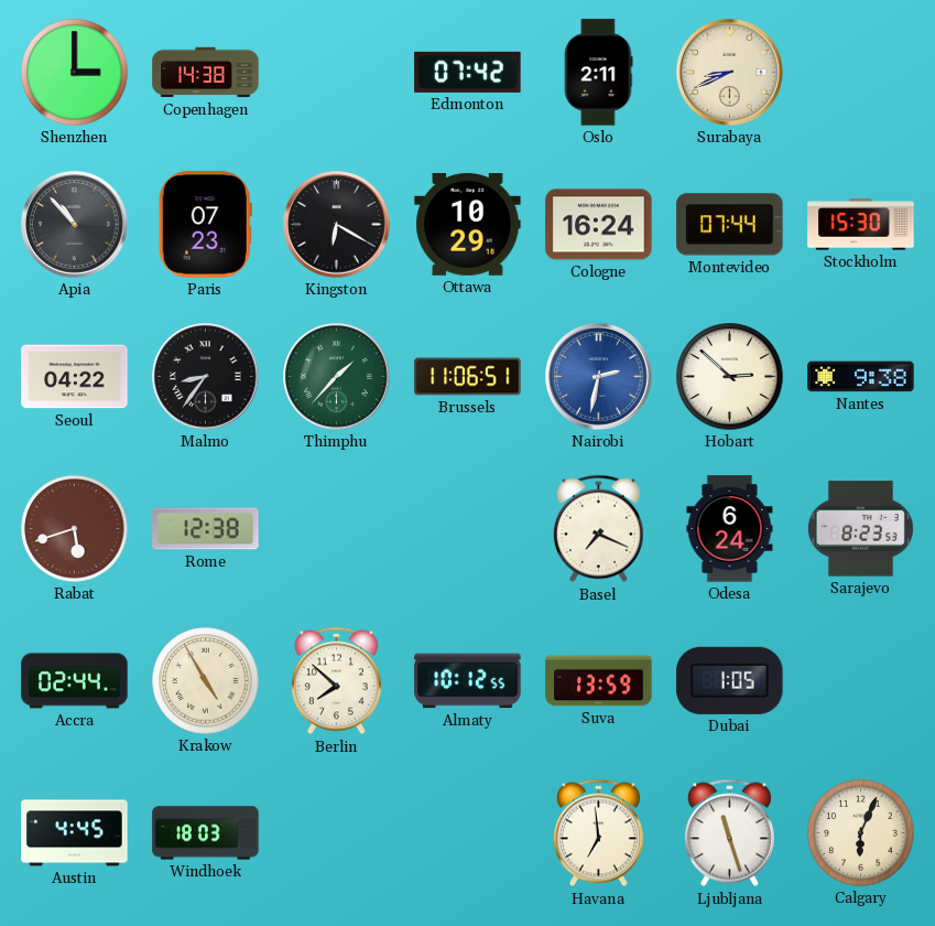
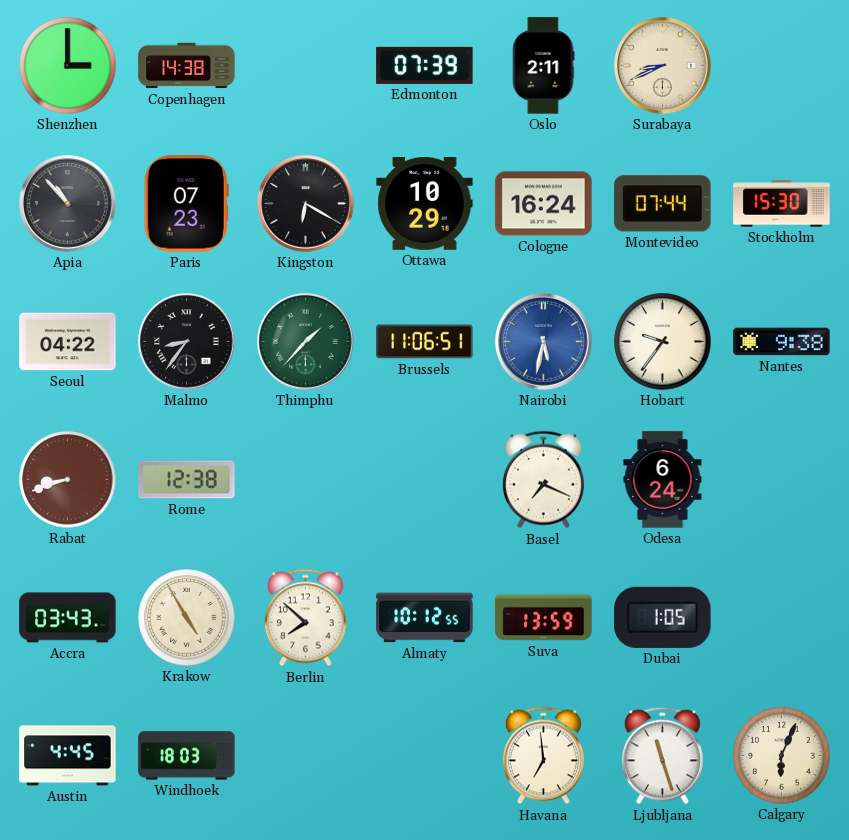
Edmonton: 07:42 -> 07:39
Nairobi: 2:32 -> 5:32
Hobart: 2:52 -> 9:36
Rabat: 5:42 -> 8:42
Sarajevo: 8:23 -> none
Accra: 02:44 -> 03:43
